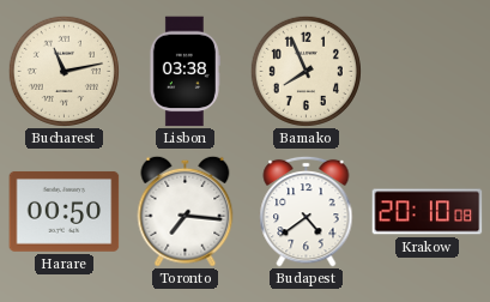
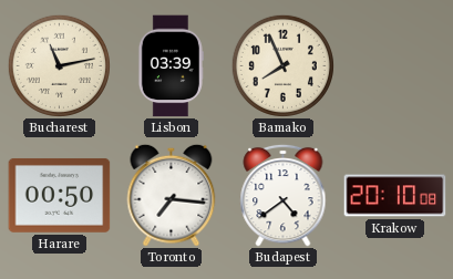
Lisbon: 03:38 -> 03:39
